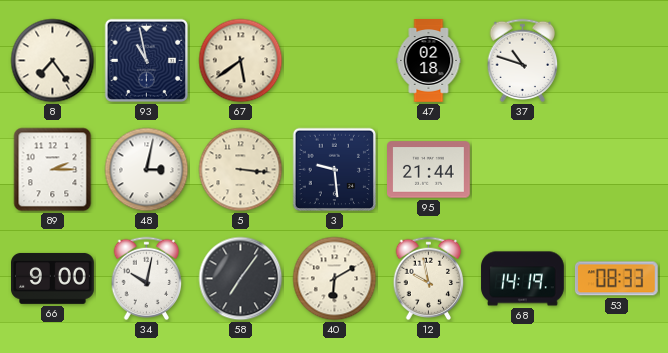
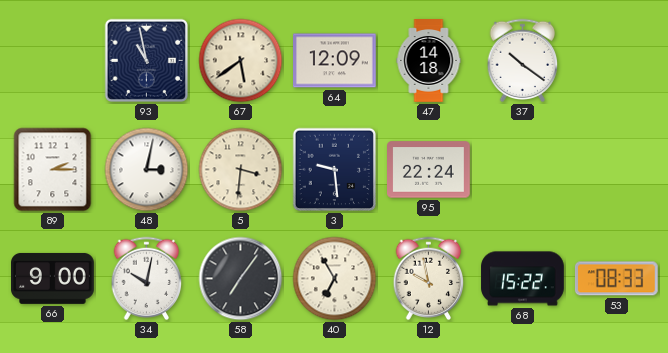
8: 7:24 -> none
64: none -> 12:09
47: 02:18 -> 14:18
37: 10:48 -> 10:21
5: 3:16 -> 3:31
95: 21:44 -> 22:24
40: 6:10 -> 6:55
68: 14:19 -> 15:22
